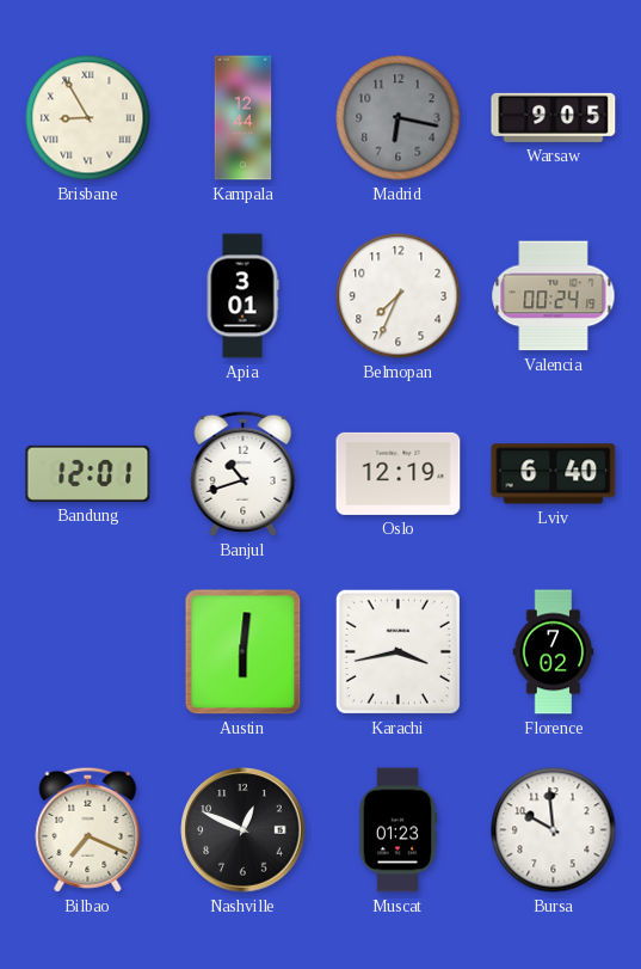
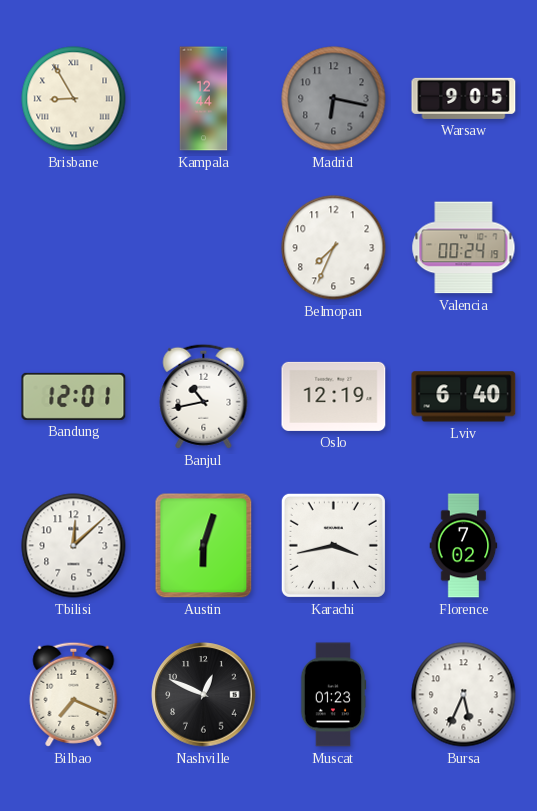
Apia: 3:01 -> none
Banjul: 10:42 -> 10:43
Tbilisi: none -> 12:08
Austin: 6:01 -> 6:03
Bursa: 9:59 -> 5:34
